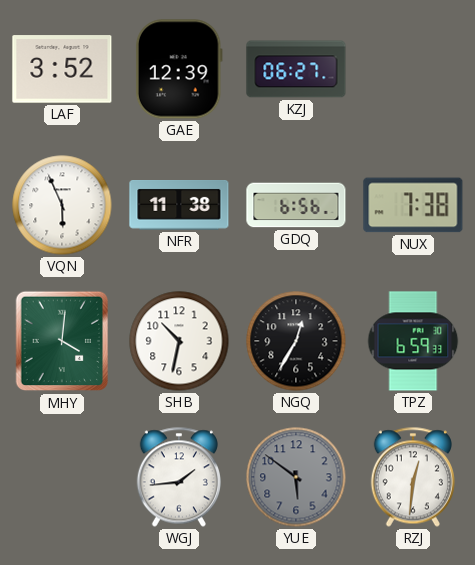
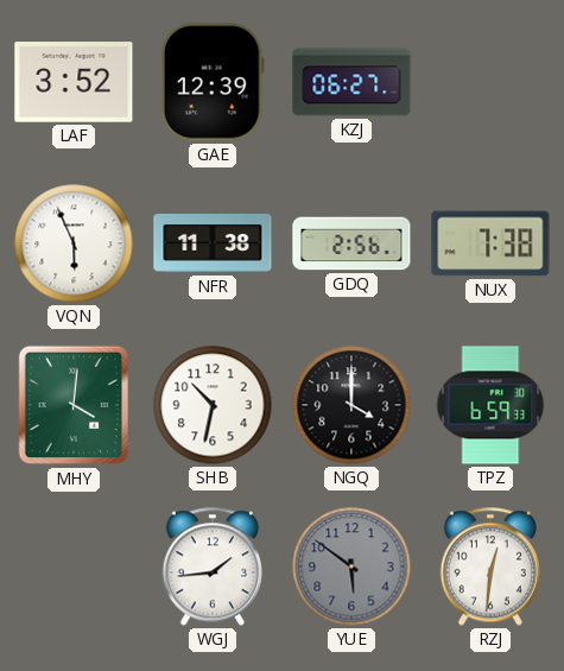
GDQ: 6:56 -> 2:56
NGQ: 12:35 -> 4:00
